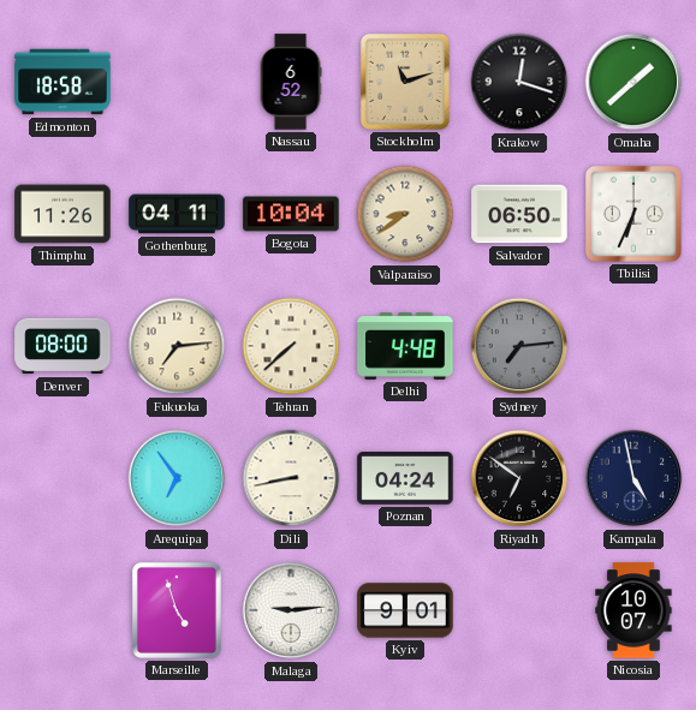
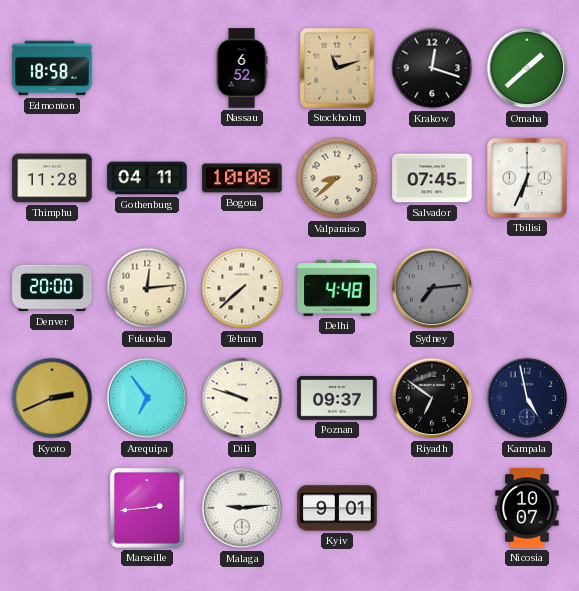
Thimphu: 11:26 -> 11:28
Bogota: 10:04 -> 10:08
Valparaiso: 8:39 -> 8:38
Salvador: 06:50 -> 07:45
Denver: 08:00 -> 20:00
Fukuoka: 7:14 -> 12:14
Kyoto: none -> 2:41
Dili: 8:43 -> 9:48
Poznan: 04:24 -> 09:37
Marseille: 4:57 -> 2:44
